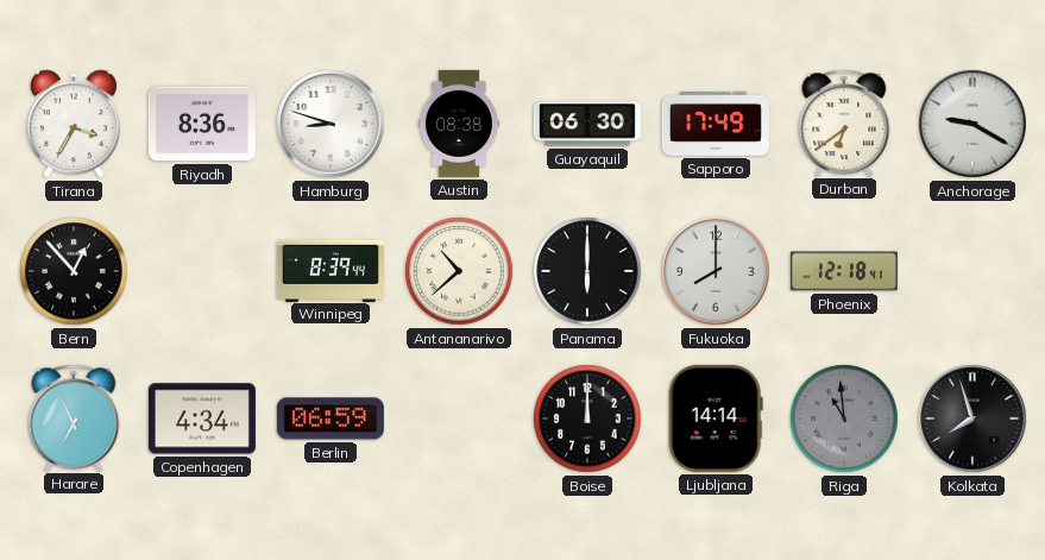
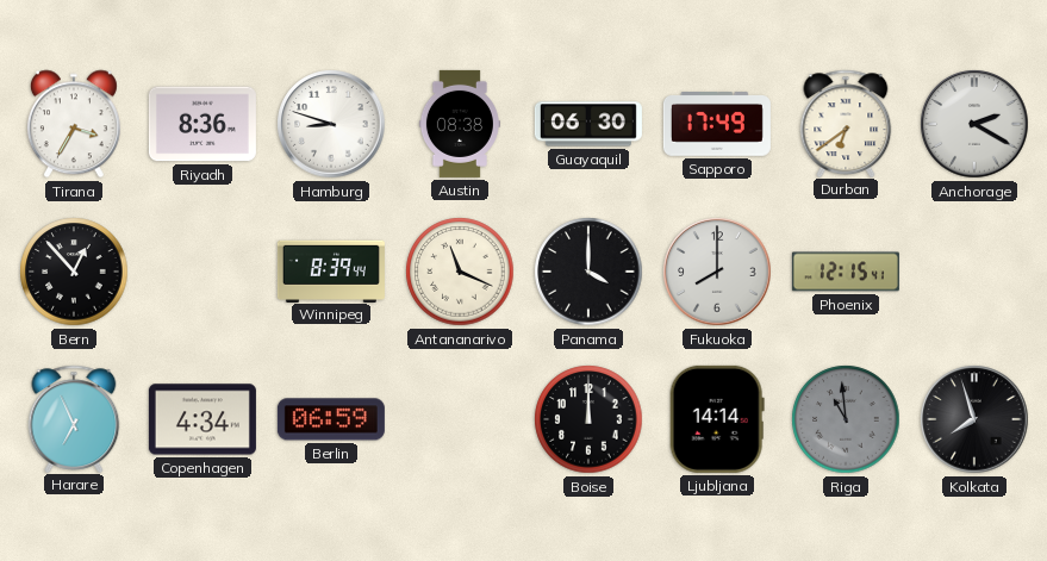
Anchorage: 9:20 -> 2:20
Antananarivo: 10:38 -> 11:19
Panama: 6:00 -> 4:00
Phoenix: 12:18 -> 12:15
